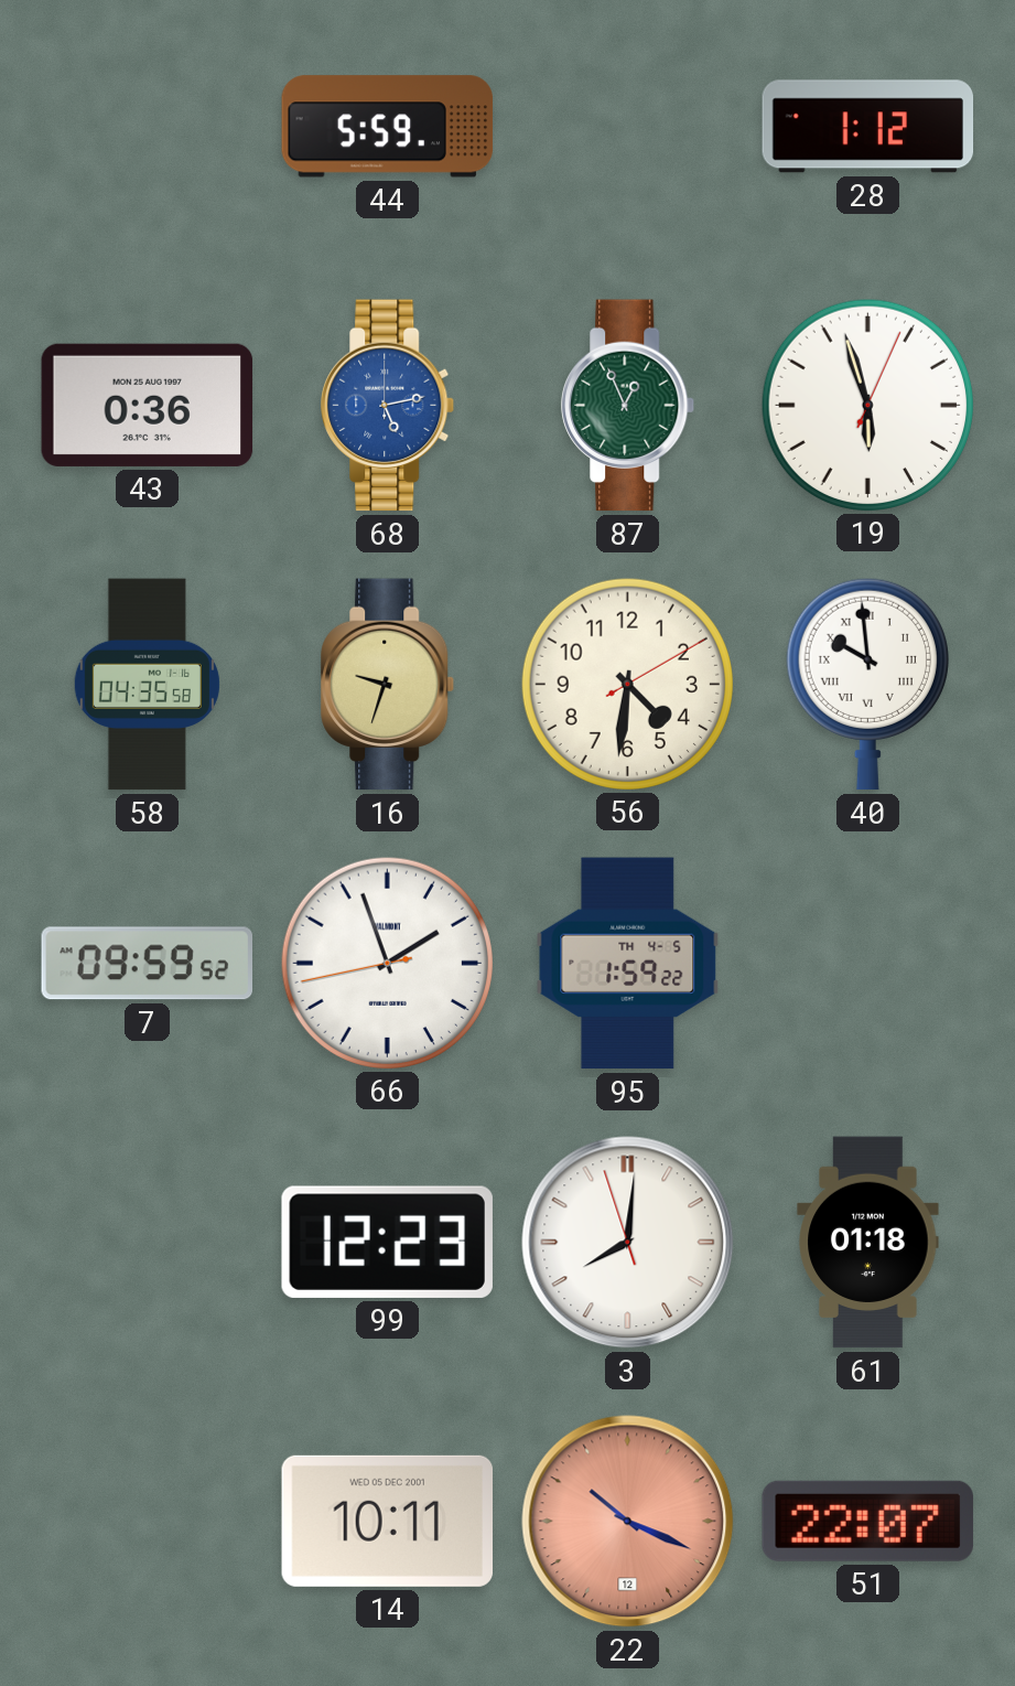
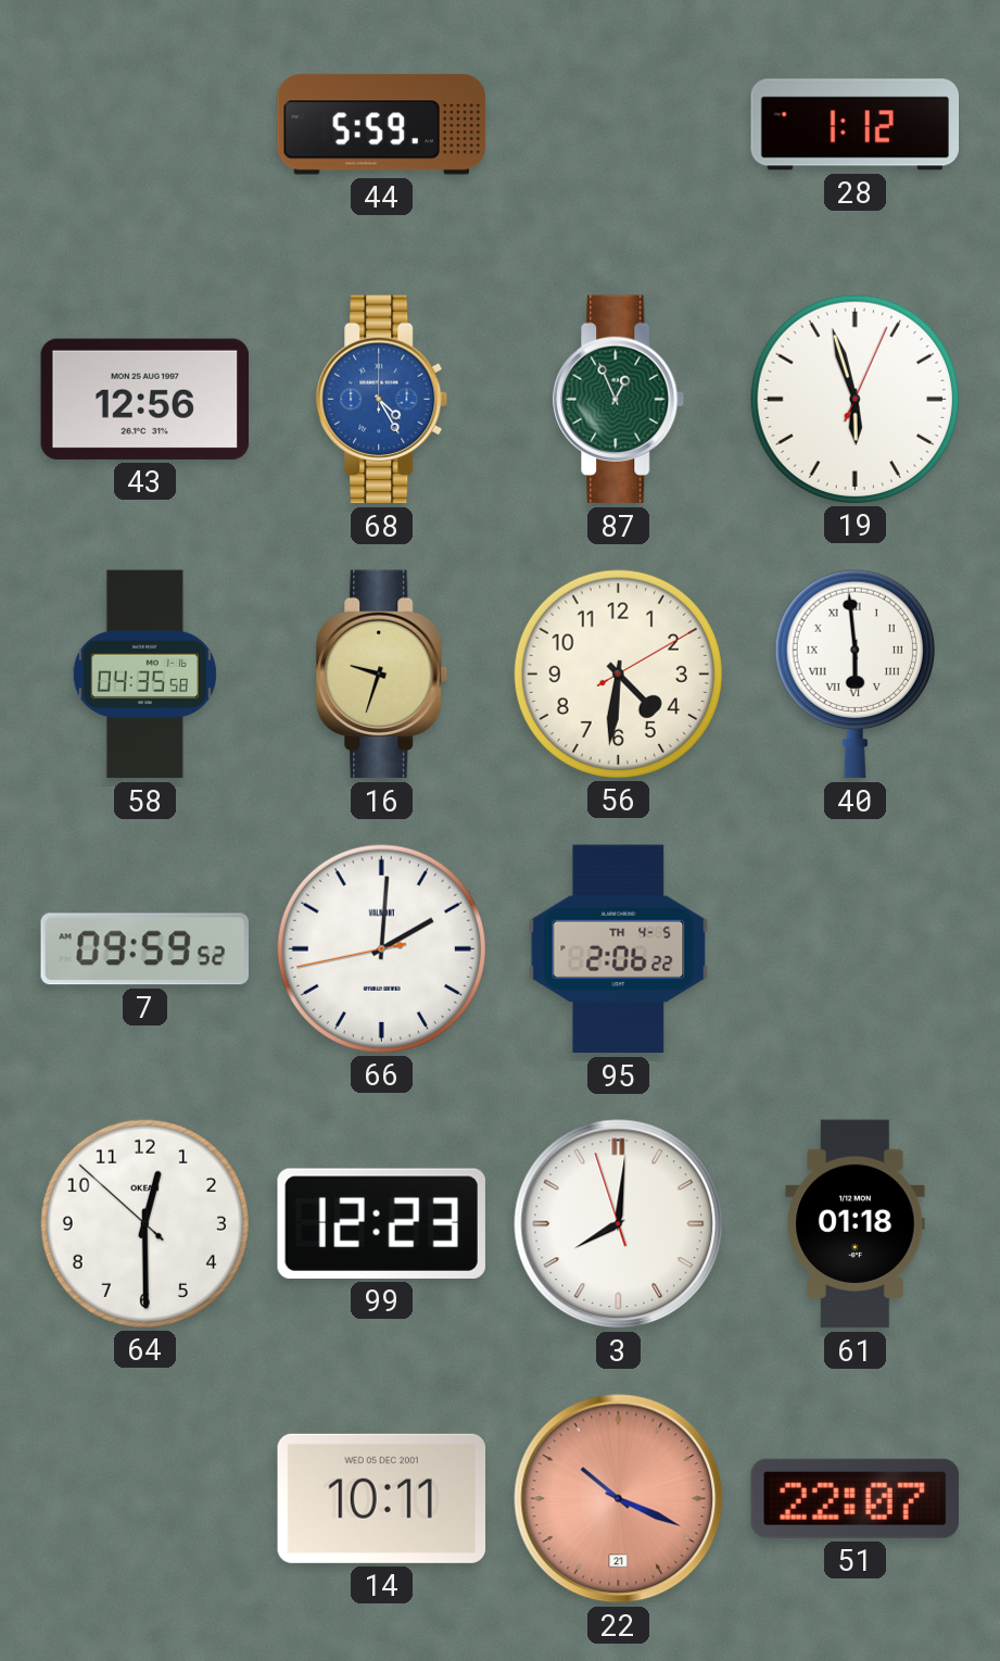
43: 0:36 -> 12:56
68: 5:13 -> 4:25
40: 9:59 -> 5:59
66: 1:56 -> 2:00
95: 1:59 -> 2:06
64: none -> 12:29
22 date: 12 -> 21
